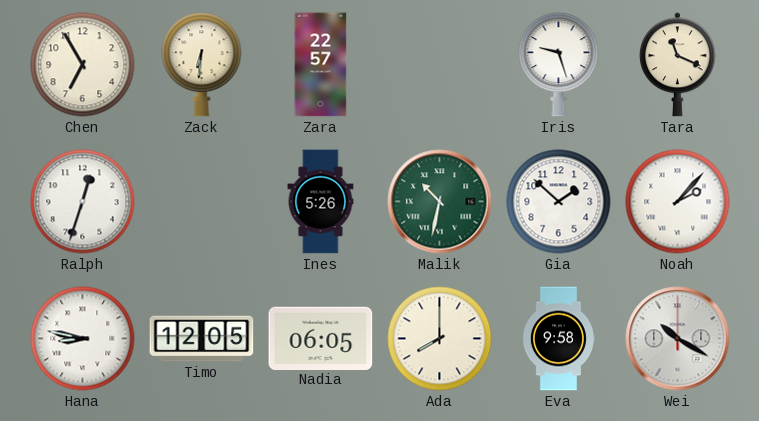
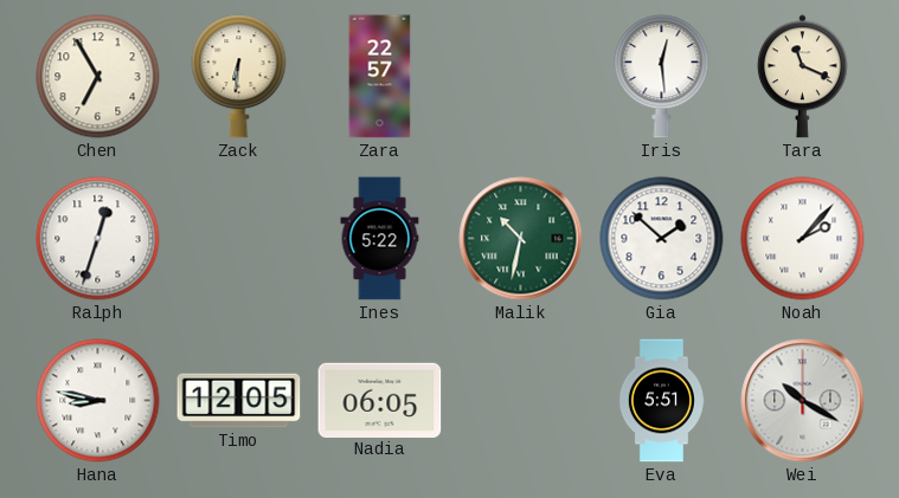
Iris: 9:27 -> 12:29
Ines: 5:26 -> 5:22
Ada: 8:00 -> none
Eva: 9:58 -> 5:51
